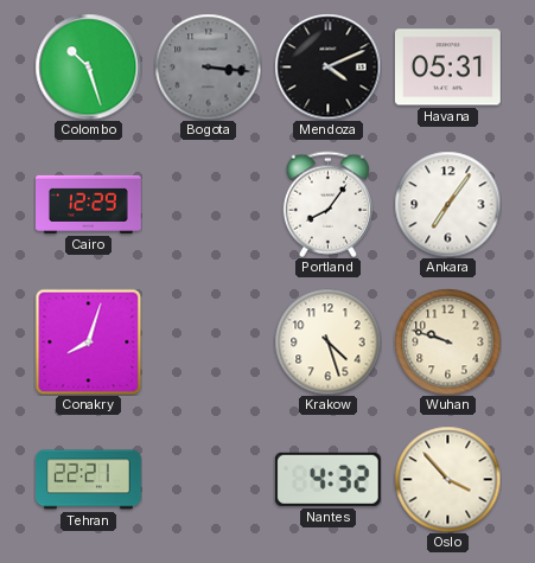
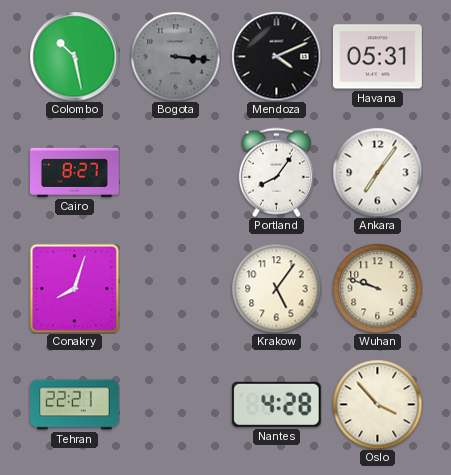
Colombo: 10:27 -> 10:28
Cairo: 12:29 -> 8:27
Krakow: 4:27 -> 5:06
Nantes: 4:32 -> 4:28
